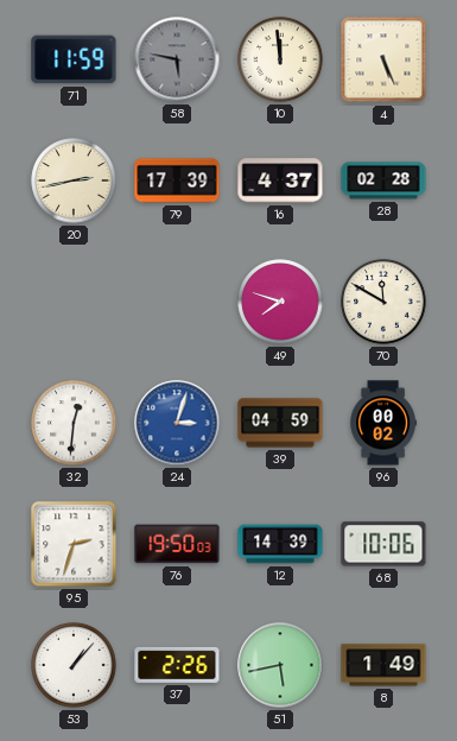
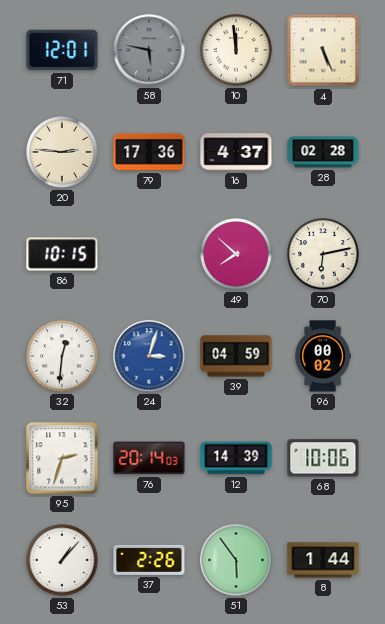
71: 11:59 -> 12:01
20: 2:43 -> 2:46
79: 17:39 -> 17:36
86: none -> 10:15
49: 7:48 -> 7:52
70: 11:50 -> 6:13
76: 19:50 -> 20:14
51: 5:43 -> 5:54
8: 1:49 -> 1:44
